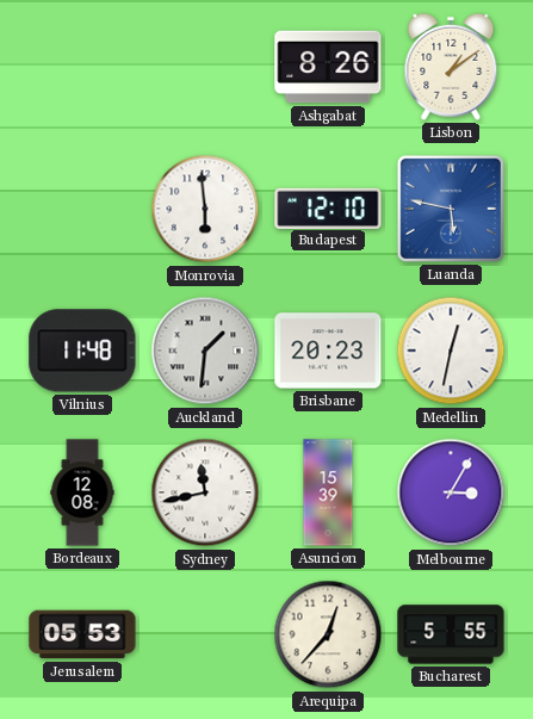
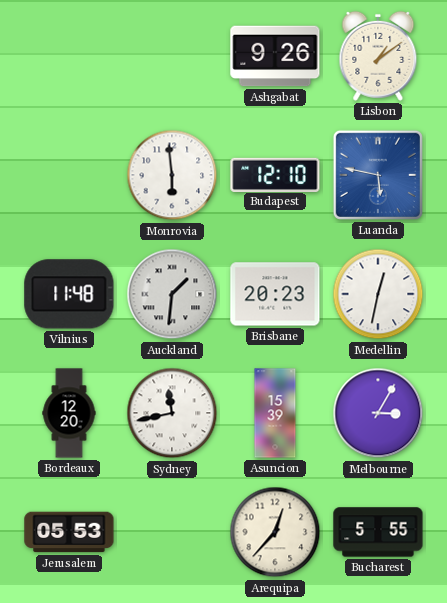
Ashgabat: 8:26 -> 9:26
Bordeaux: 12:08 -> 12:20
